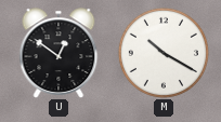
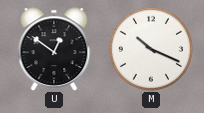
M: 10:20 -> 10:19
